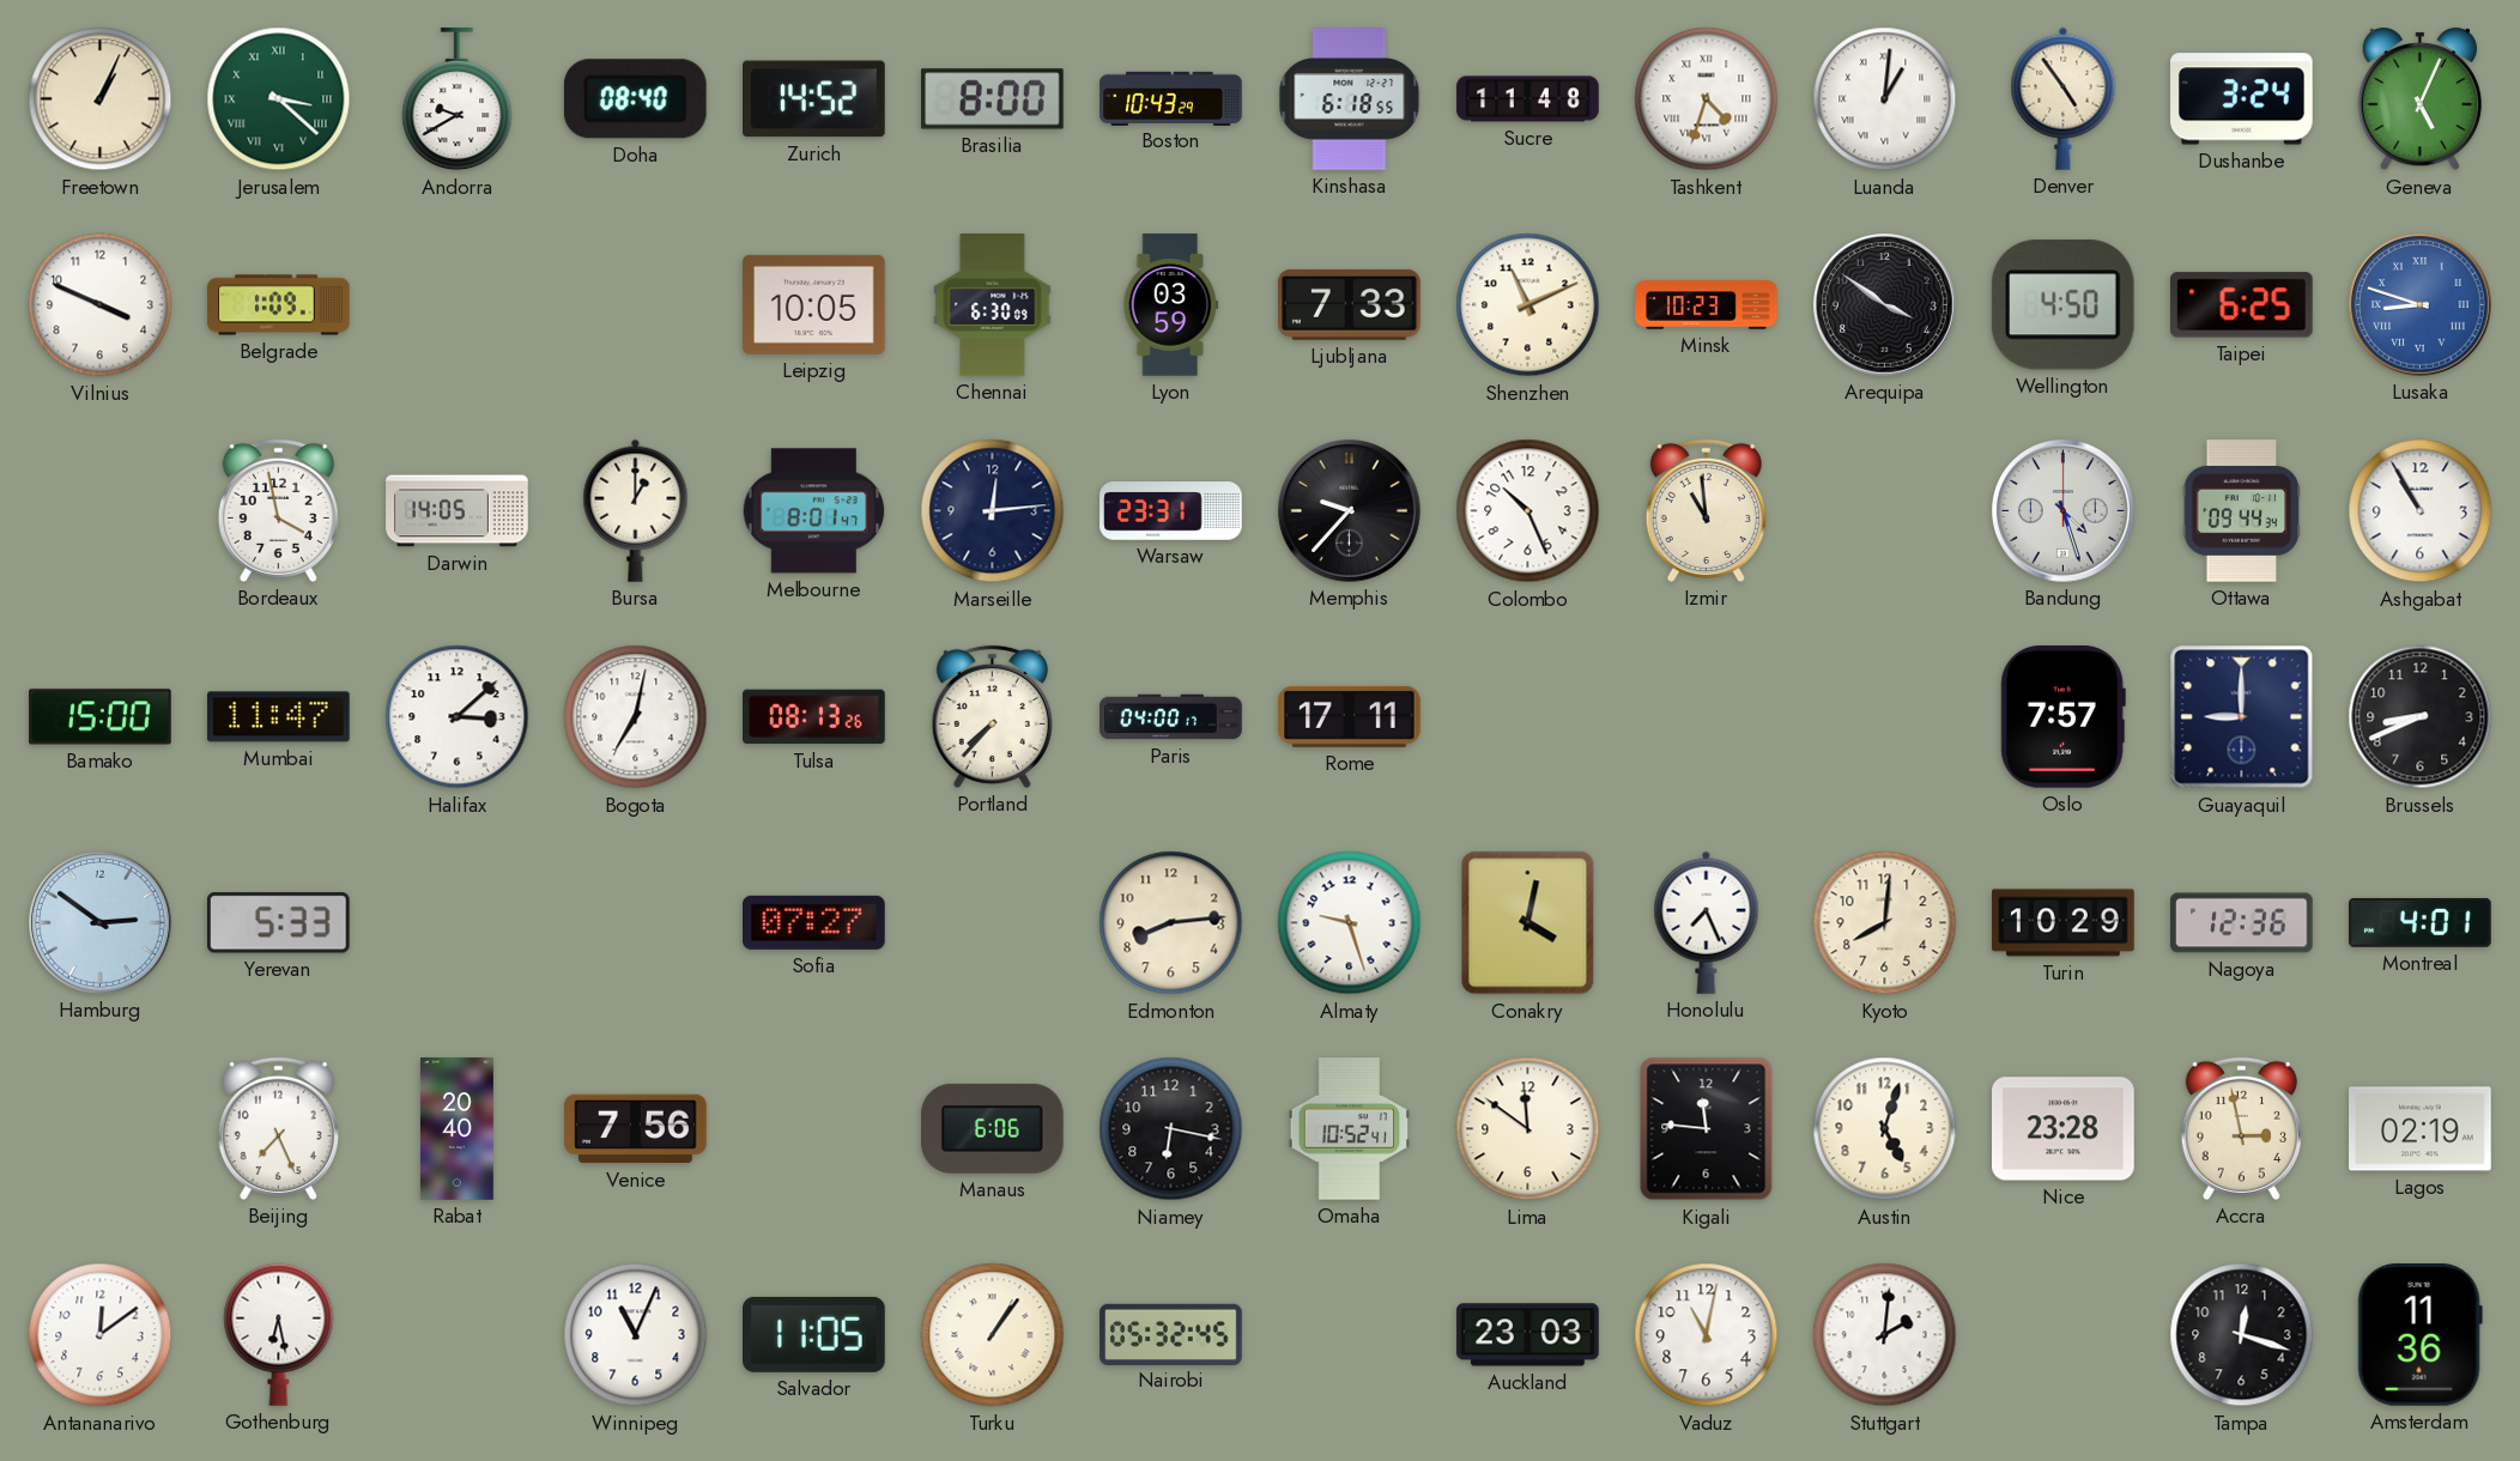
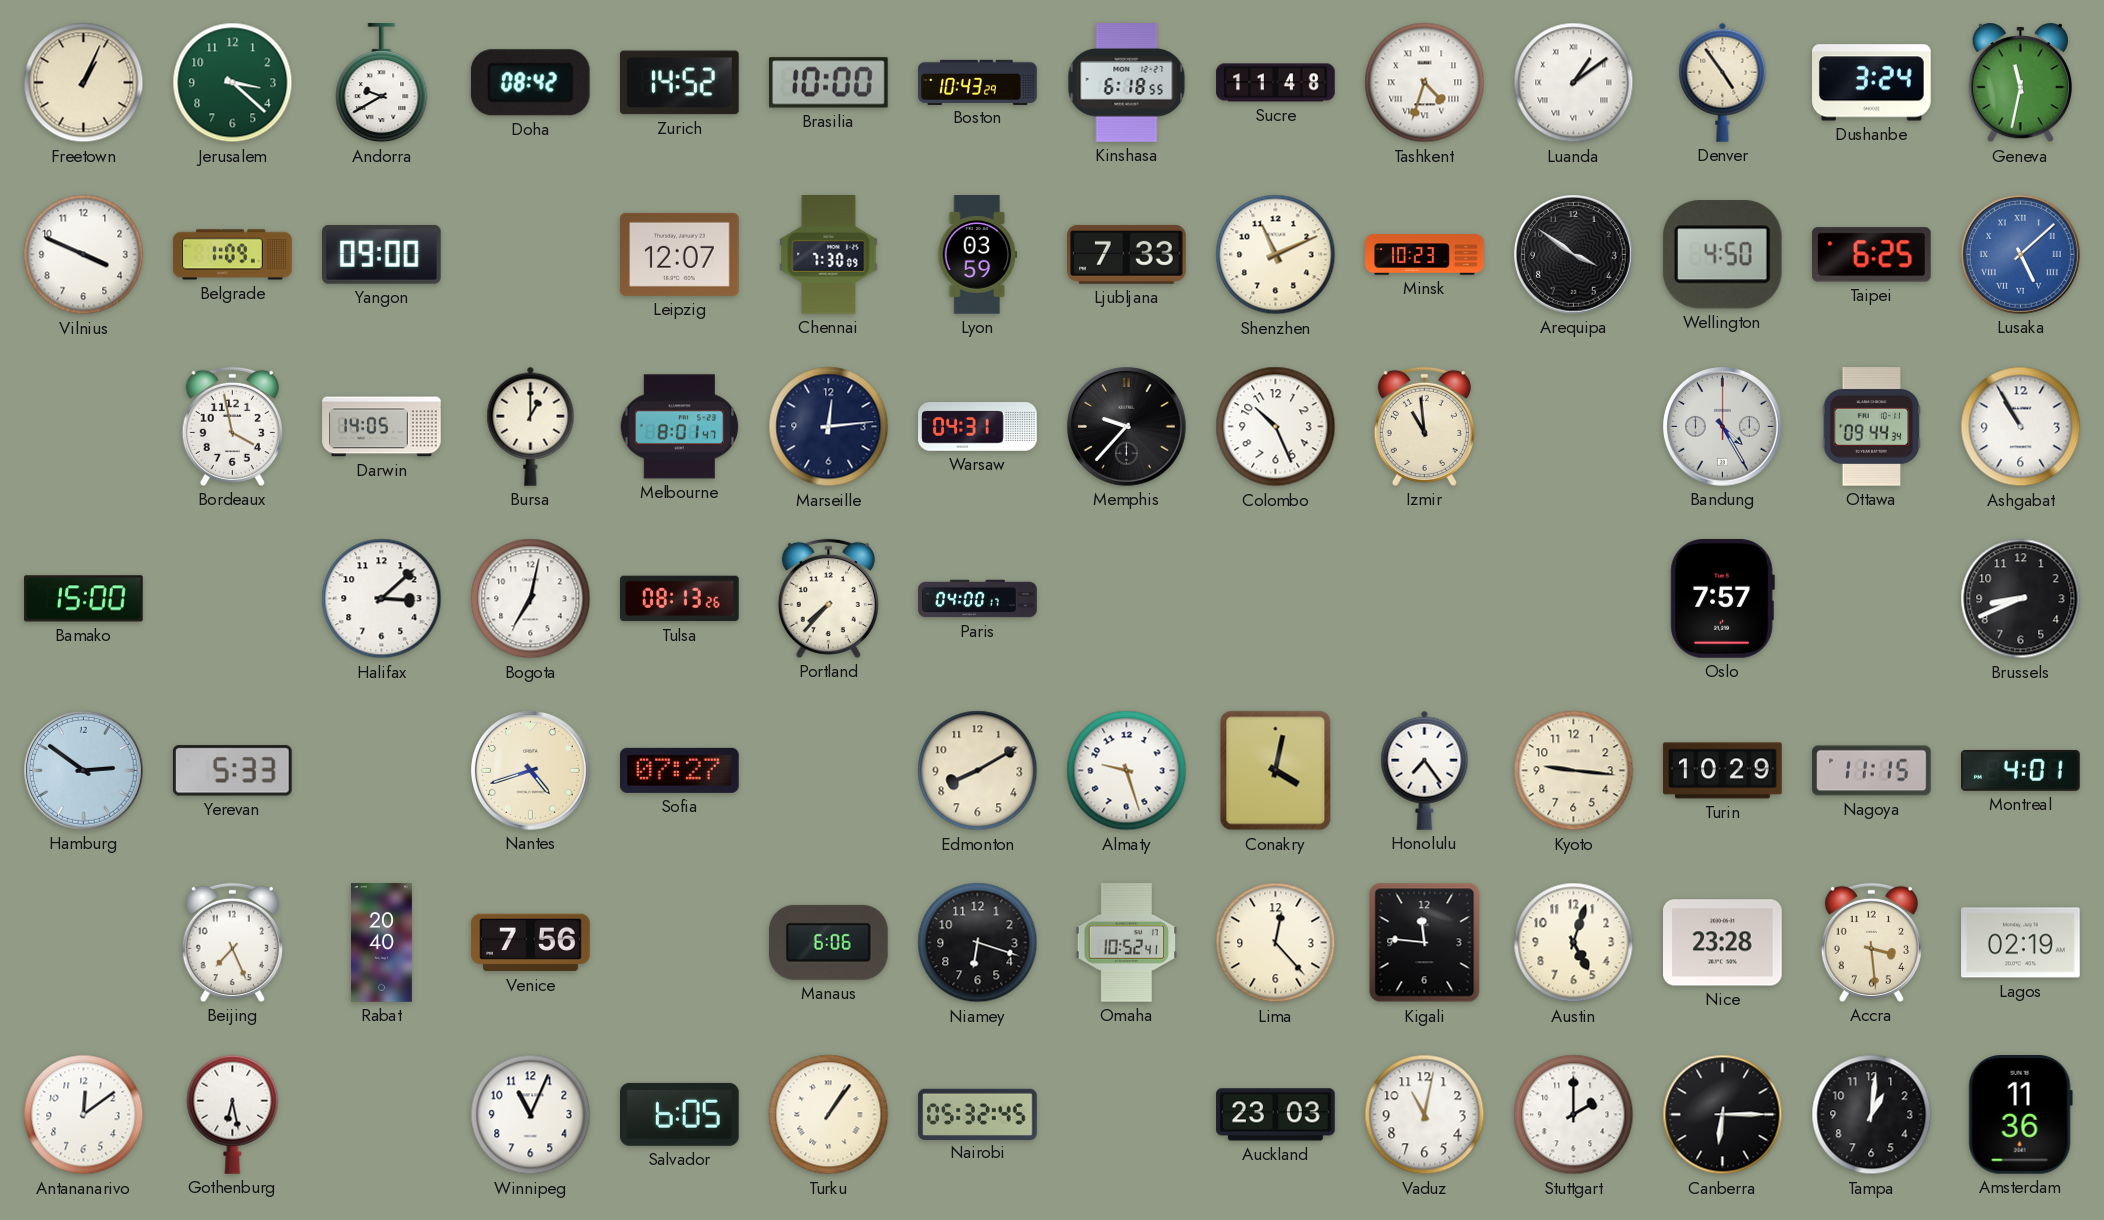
Jerusalem numerals: Roman -> Arabic
Doha: 08:40 -> 08:42
Brasilia: 8:00 -> 10:00
Luanda: 1:01 -> 1:09
Geneva: 5:04 -> 11:32
Yangon: none -> 09:00
Leipzig: 10:05 -> 12:07
Chennai: 6:30 -> 7:30
Lusaka: 8:48 -> 5:08
Warsaw: 23:31 -> 04:31
Bandung: 4:27 -> 4:25
Mumbai: 11:47 -> none
Rome: 17:11 -> none
Guayaquil: 9:00 -> none
Nantes: none -> 4:42
Edmonton: 8:14 -> 8:10
Honolulu: 7:26 -> 7:24
Kyoto: 8:01 -> 9:16
Nagoya: 12:36 -> 11:15
Niamey: 6:17 -> 6:18
Lima: 11:51 -> 12:23
Accra: 2:58 -> 3:29
Salvador: 11:05 -> 6:05
Stuttgart: 2:01 -> 2:00
Canberra: none -> 6:15
Tampa: 12:18 -> 1:01
